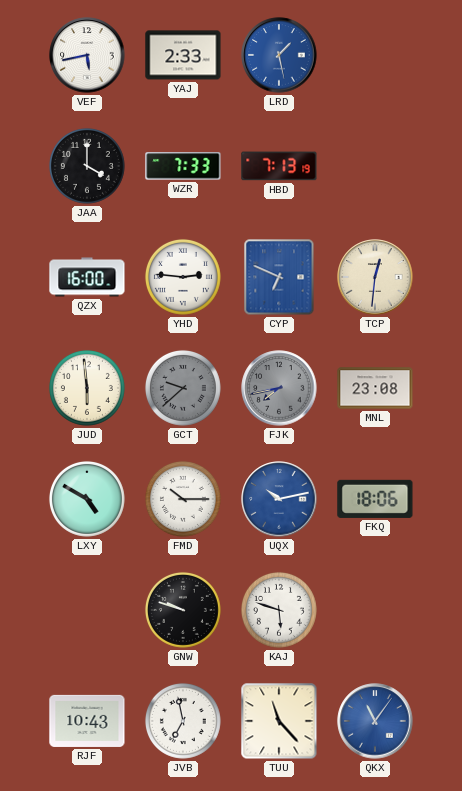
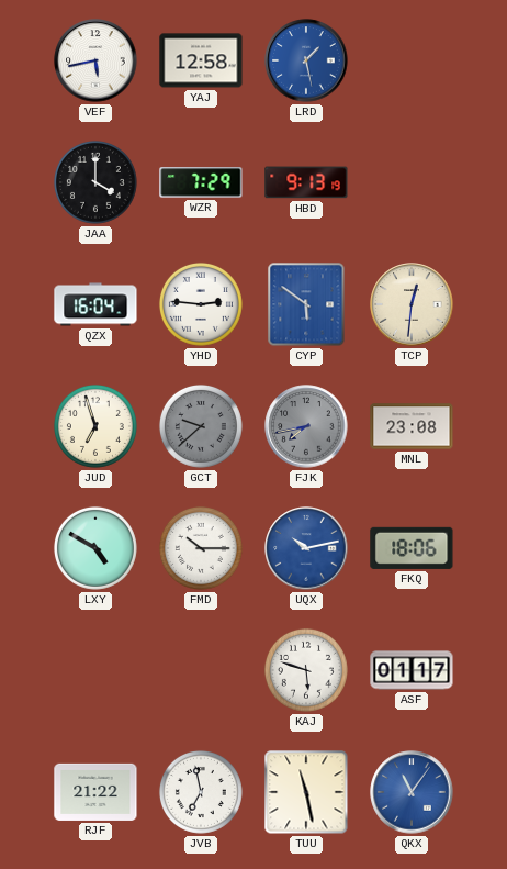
YAJ: 2:33 -> 12:58
WZR: 7:33 -> 7:29
HBD: 7:13 -> 9:13
QZX: 16:00 -> 16:04
CYP: 6:49 -> 5:51
JUD: 5:59 -> 6:57
GNW: 9:48 -> none
ASF: none -> 01:17
RJF: 10:43 -> 21:22
TUU: 11:23 -> 11:28
